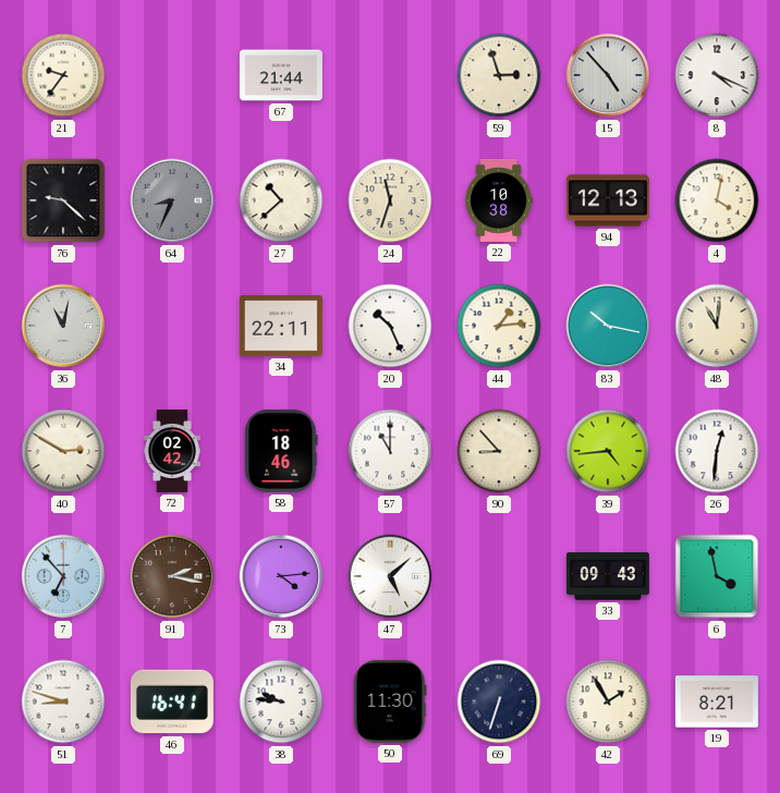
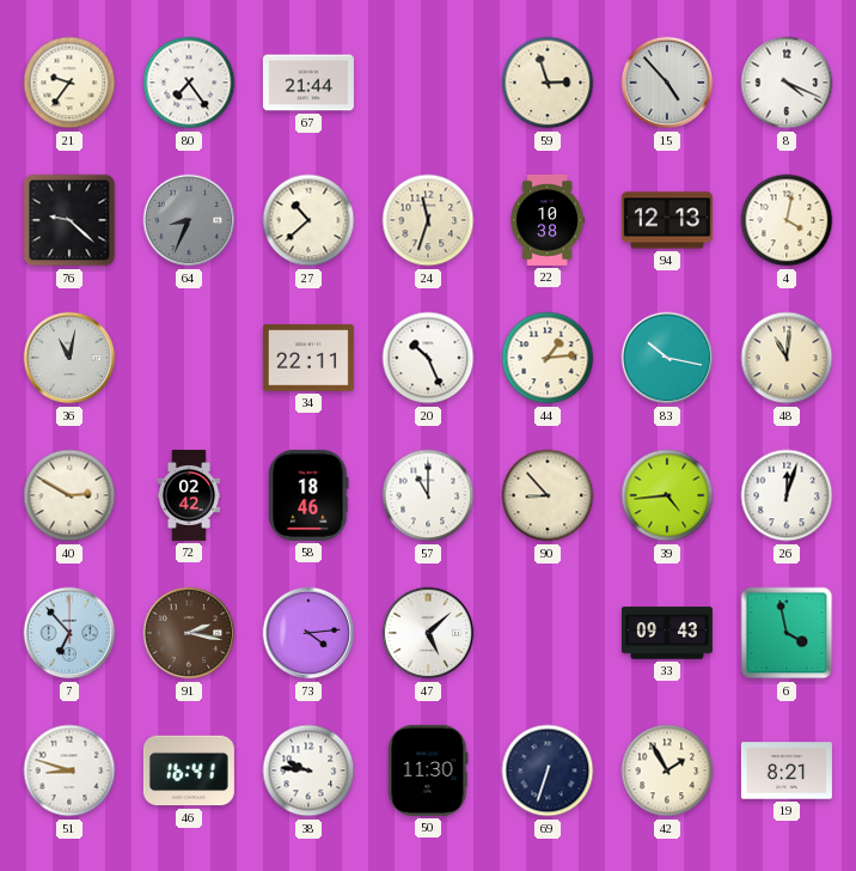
80: none -> 7:24
26: 12:31 -> 12:03
